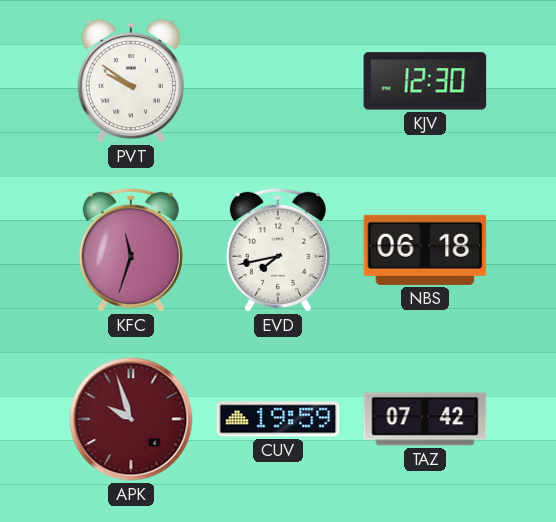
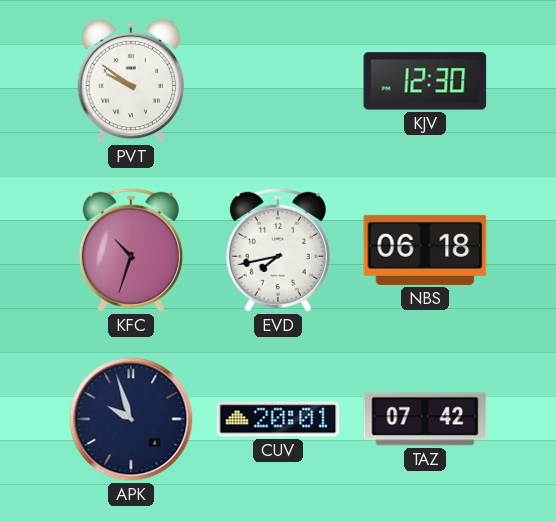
KFC: 11:33 -> 10:33
APK dial: burgundy -> navy
CUV: 19:59 -> 20:01
